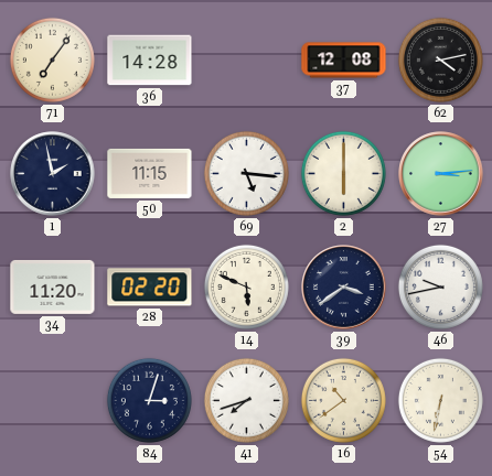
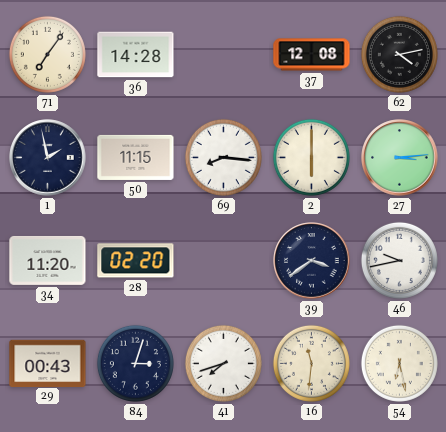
69: 5:16 -> 8:16
14: 5:49 -> none
29: none -> 00:43
16: 10:39 -> 11:31
54: 6:32 -> 6:28
